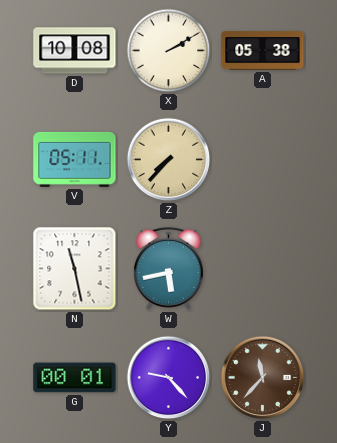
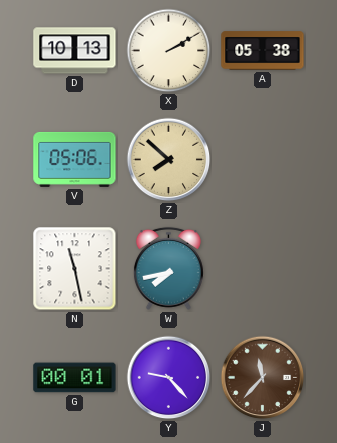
D: 10:08 -> 10:13
V: 05:11 -> 05:06
Z: 7:37 -> 7:52
W: 5:43 -> 7:43
